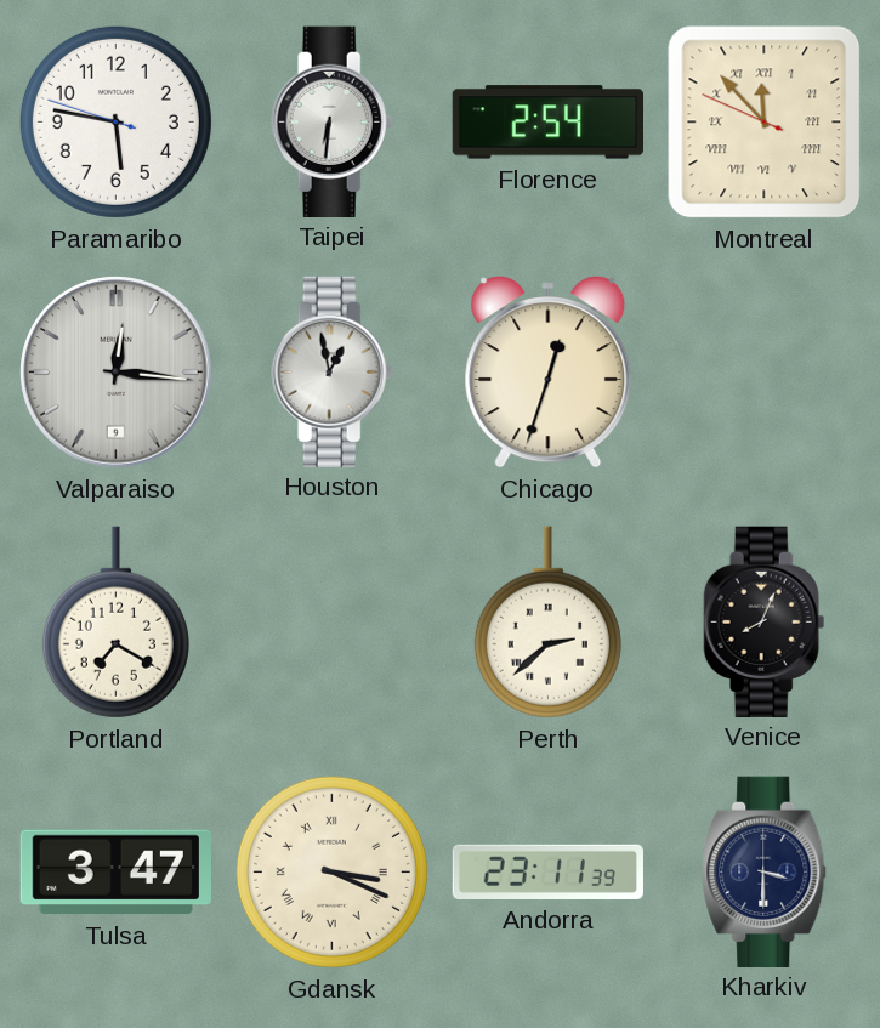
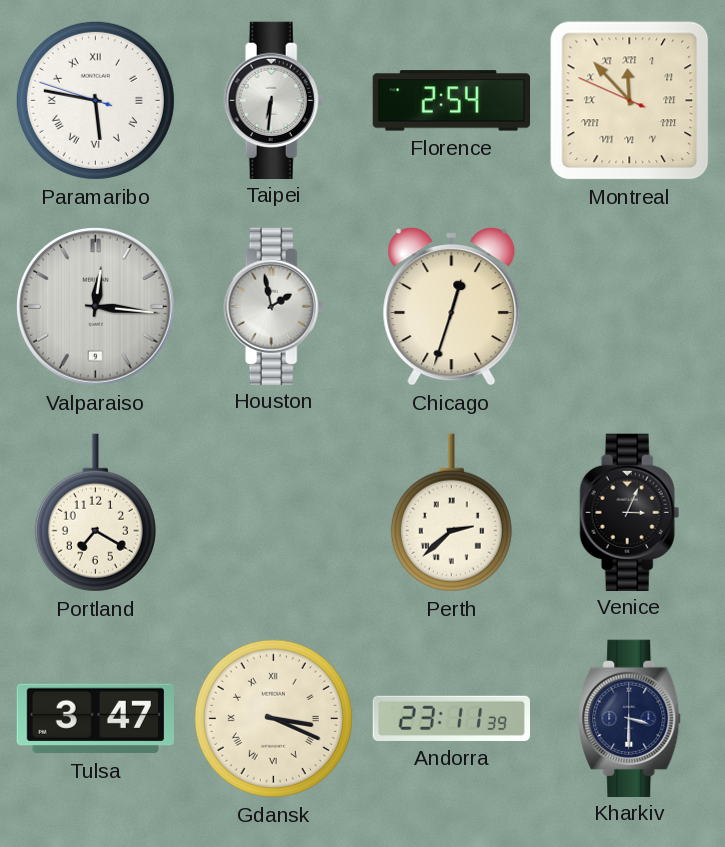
Paramaribo numerals: Arabic -> Roman
Houston: 12:58 -> 1:58
Venice: 8:04 -> 3:04
